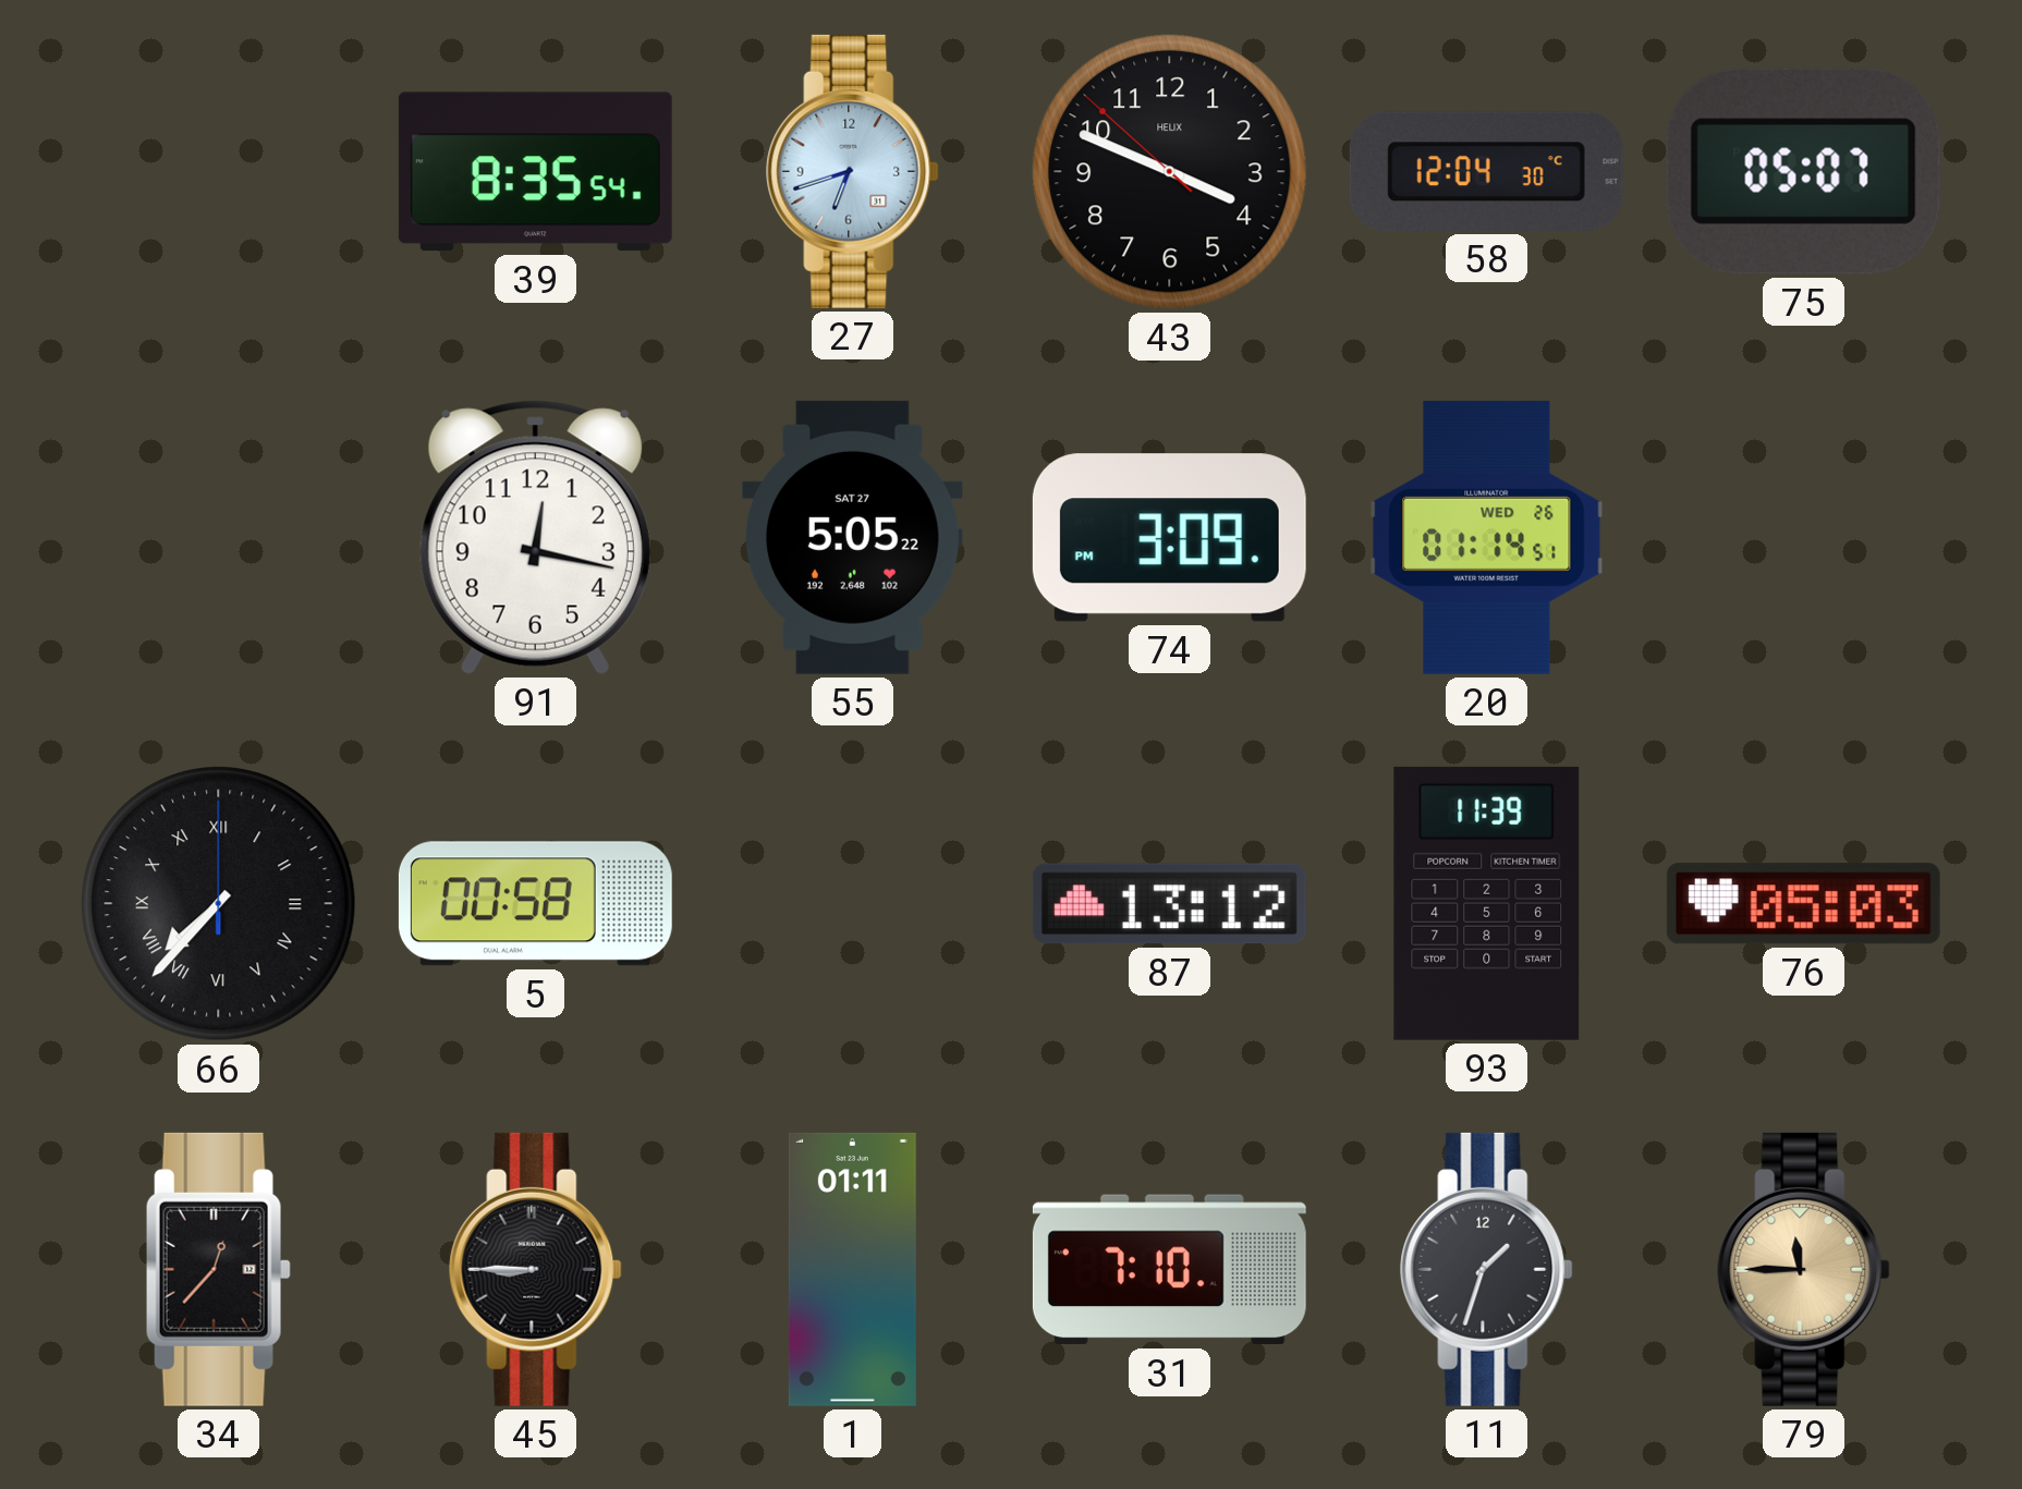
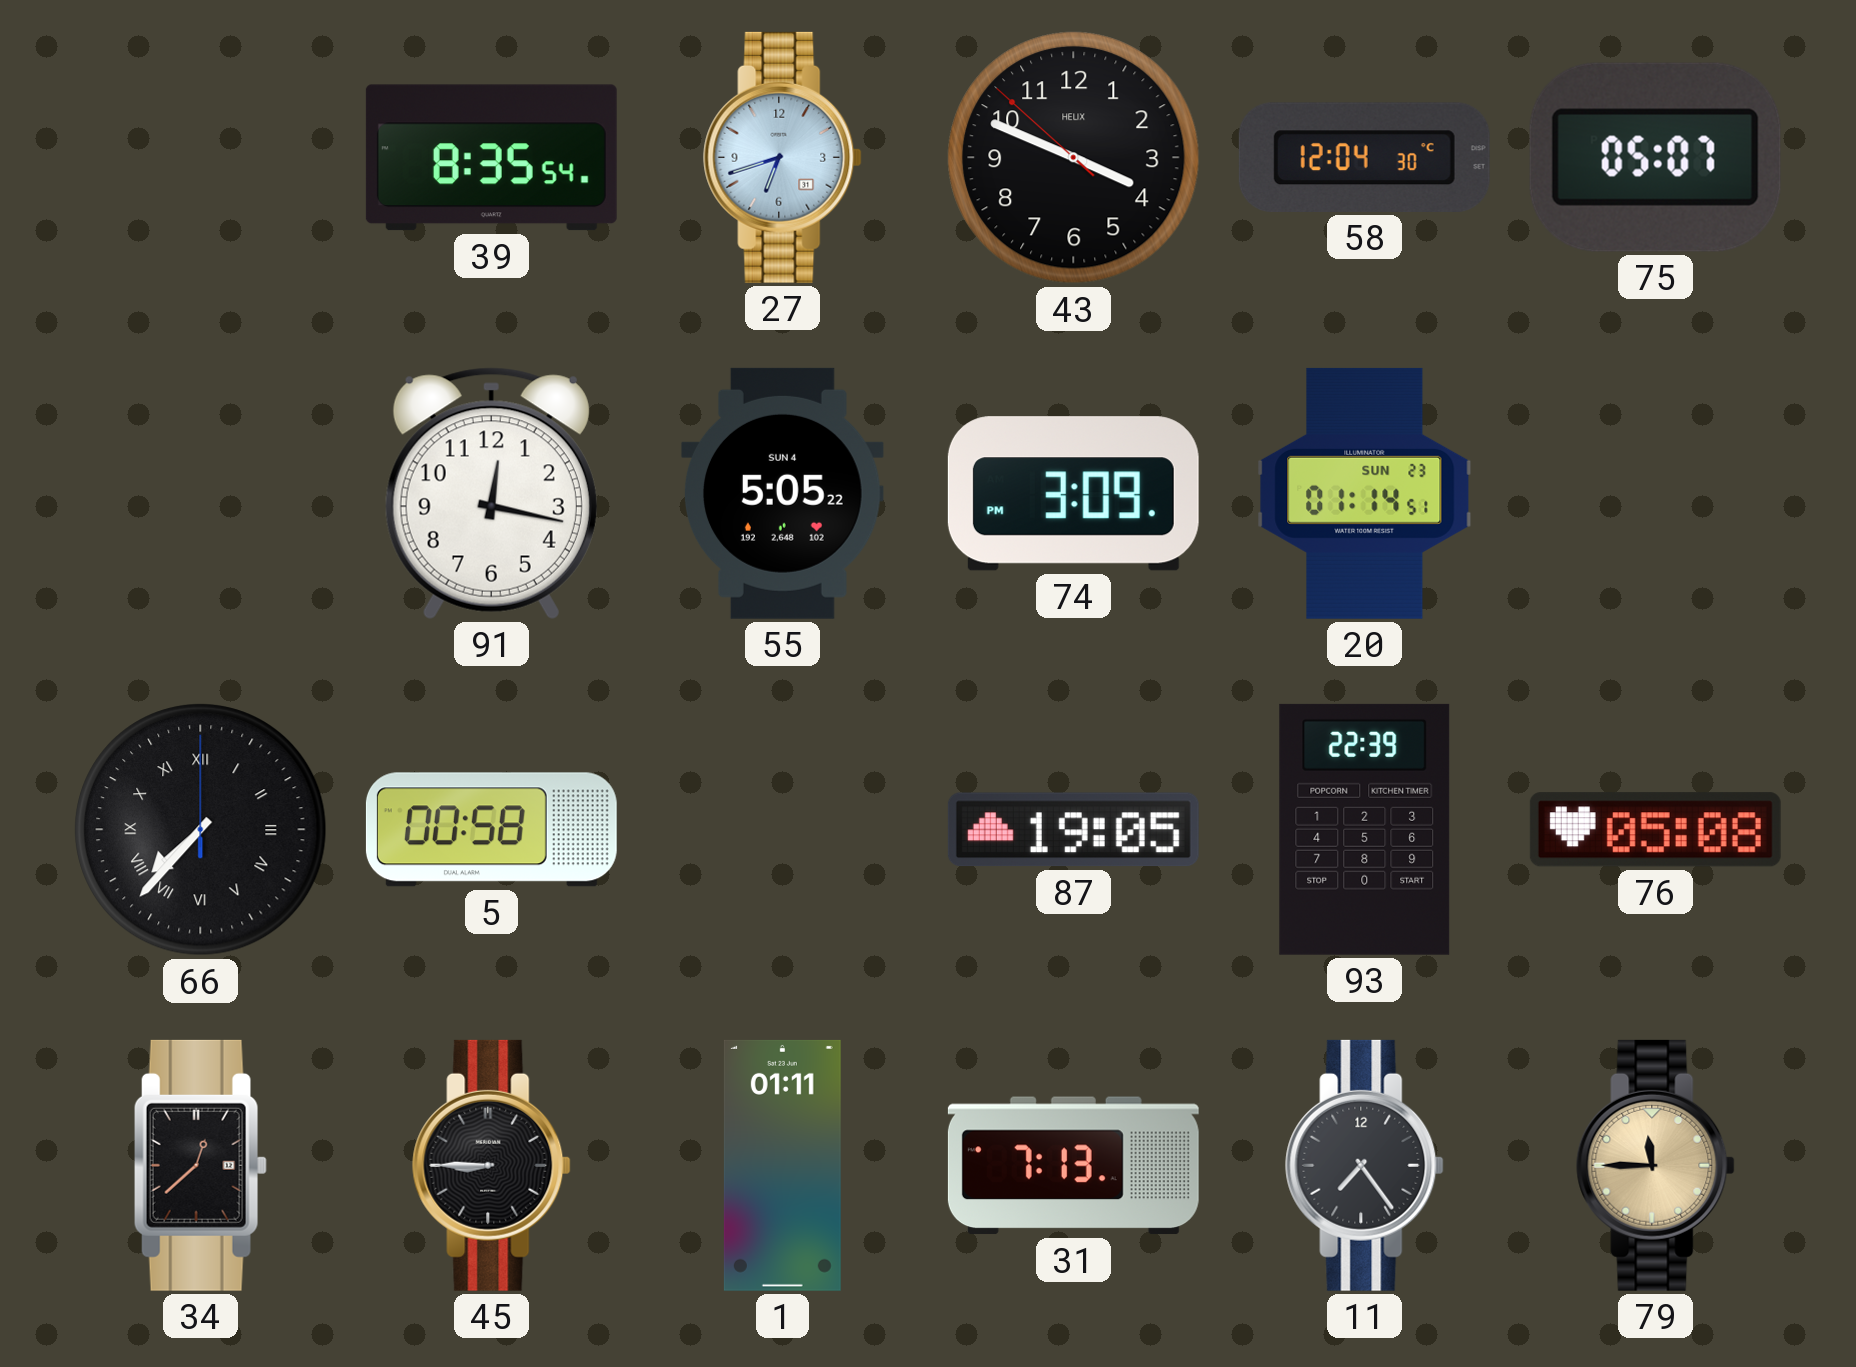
55 date: SAT 27 -> SUN 4
20 date: WED 26 -> SUN 23
87: 13:12 -> 19:05
93: 11:39 -> 22:39
76: 05:03 -> 05:08
34: 12:37 -> 12:38
31: 7:10 -> 7:13
11: 1:33 -> 7:24
